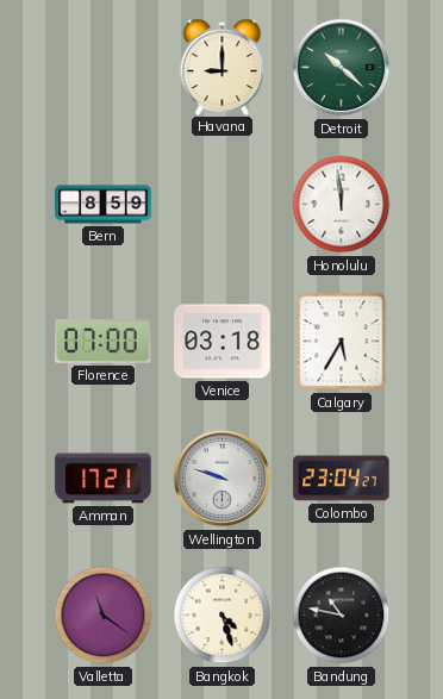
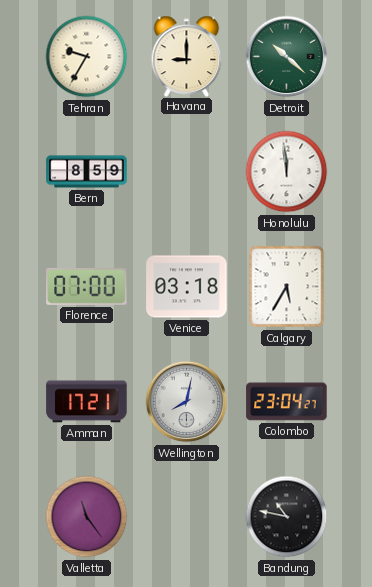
Tehran: none -> 9:35
Wellington: 9:48 -> 8:02
Valletta: 11:21 -> 11:24
Bangkok: 4:27 -> none
